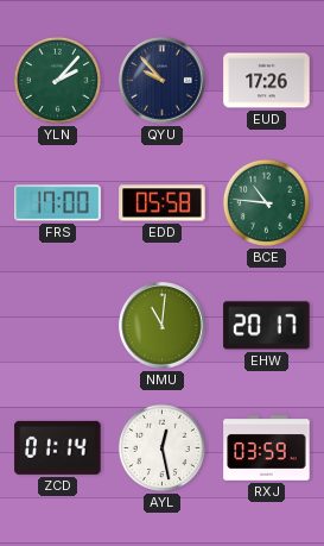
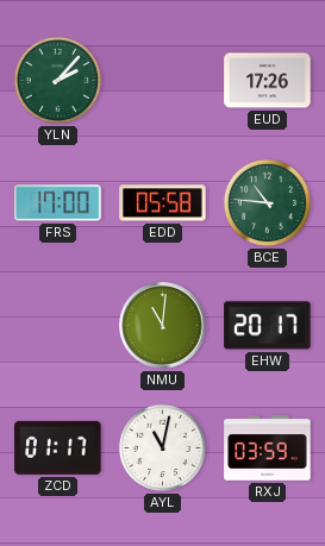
QYU: 9:53 -> none
ZCD: 01:14 -> 01:17
AYL: 12:28 -> 11:02
